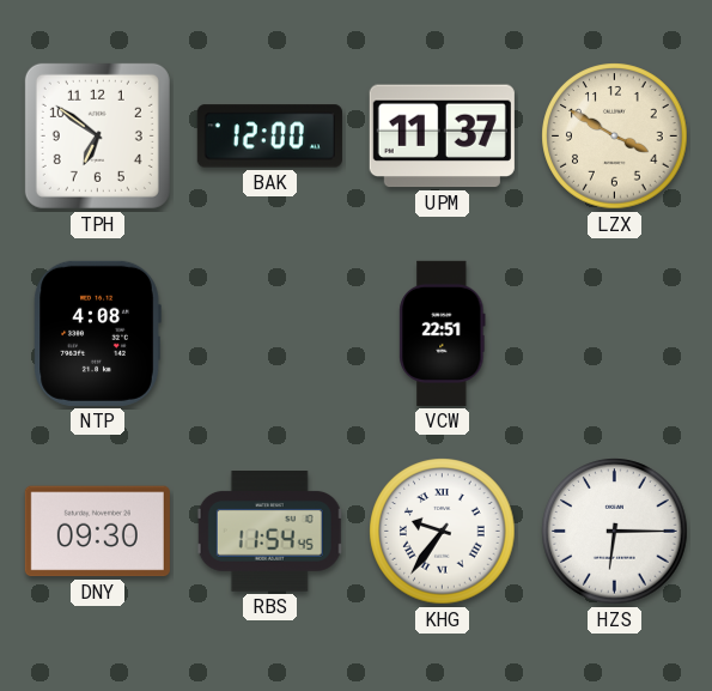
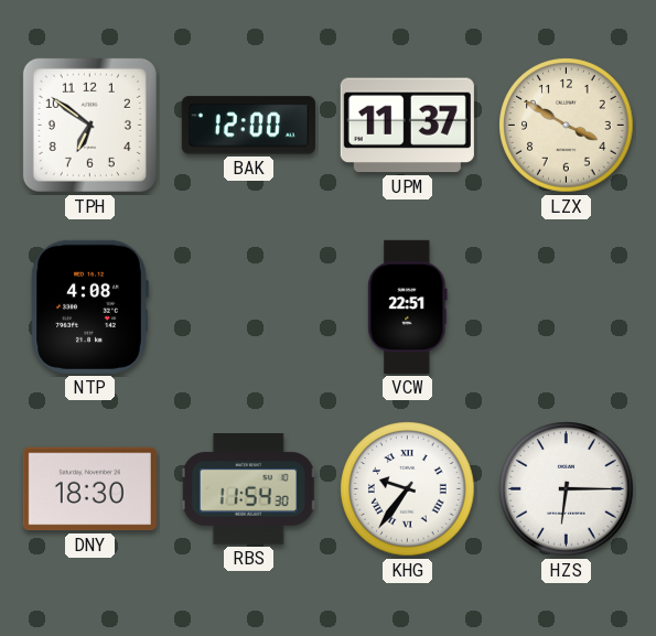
DNY: 09:30 -> 18:30
RBS: 11:54:45 -> 11:54:30
